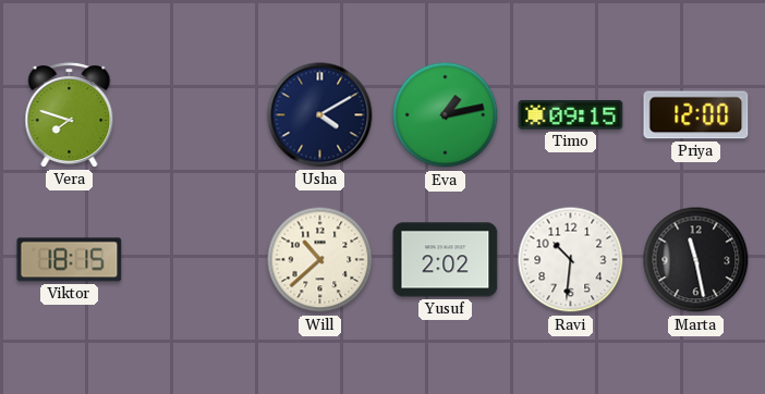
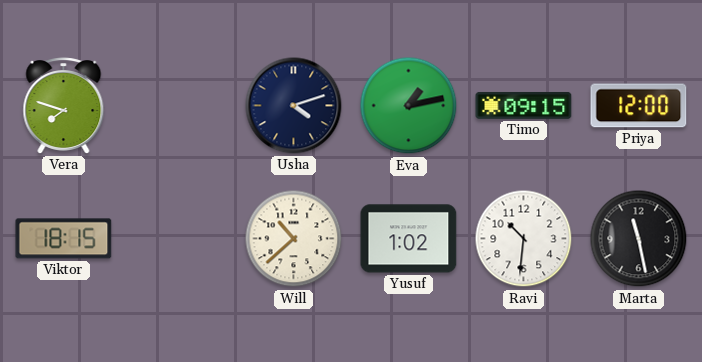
Usha: 4:10 -> 4:12
Yusuf: 2:02 -> 1:02
